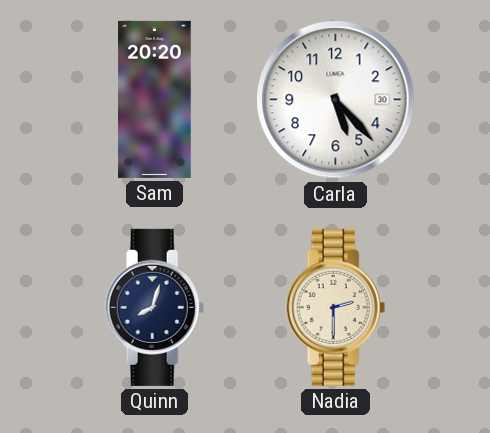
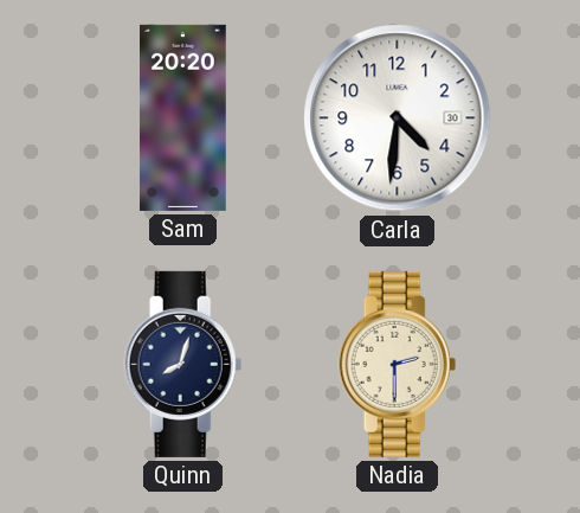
Carla: 5:23 -> 4:31
